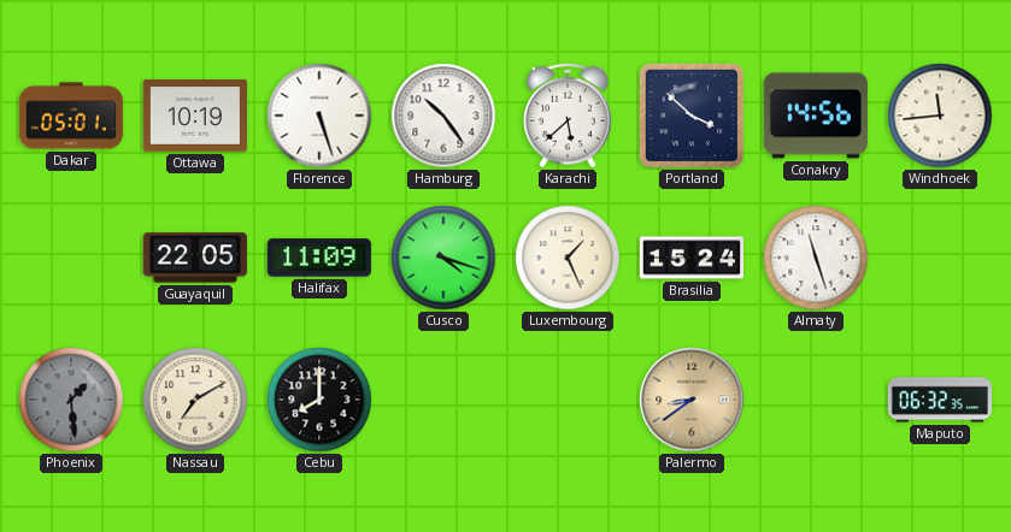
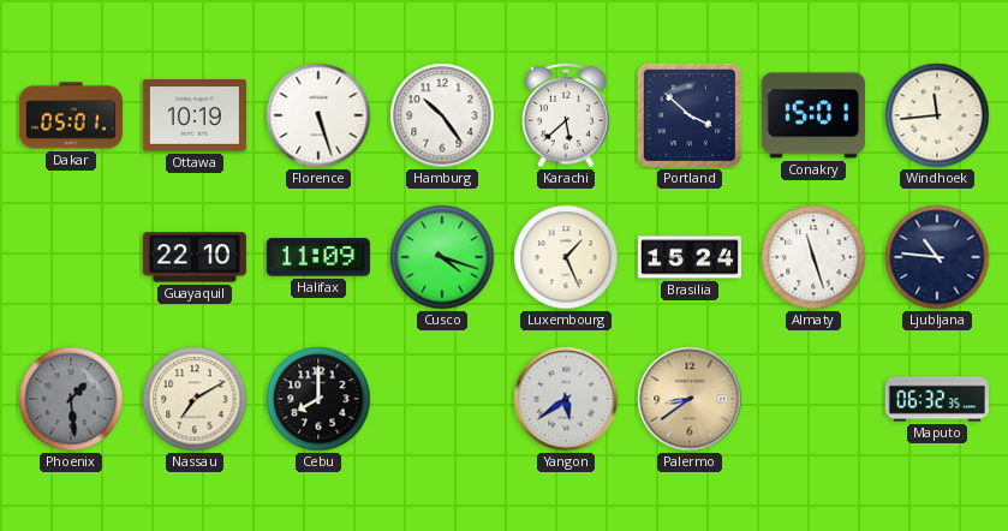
Conakry: 14:56 -> 15:01
Guayaquil: 22:05 -> 22:10
Ljubljana: none -> 10:46
Yangon: none -> 5:39
